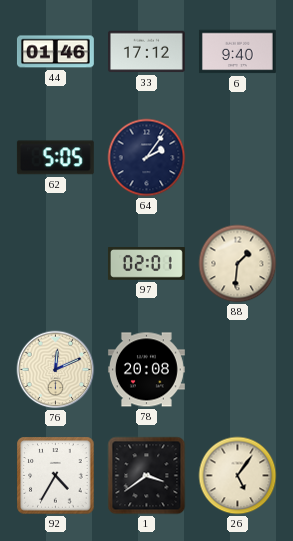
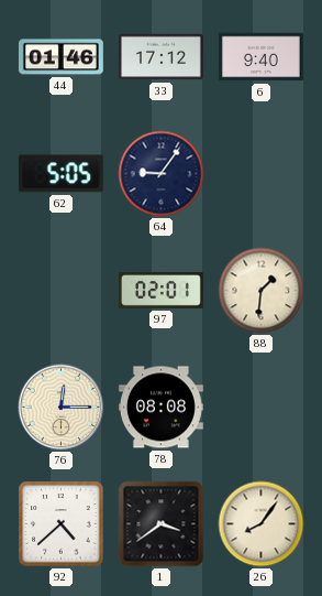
64: 2:06 -> 9:06
76: 12:11 -> 12:15
78: 20:08 -> 08:08
92: 4:35 -> 4:38
26: 5:06 -> 8:06
